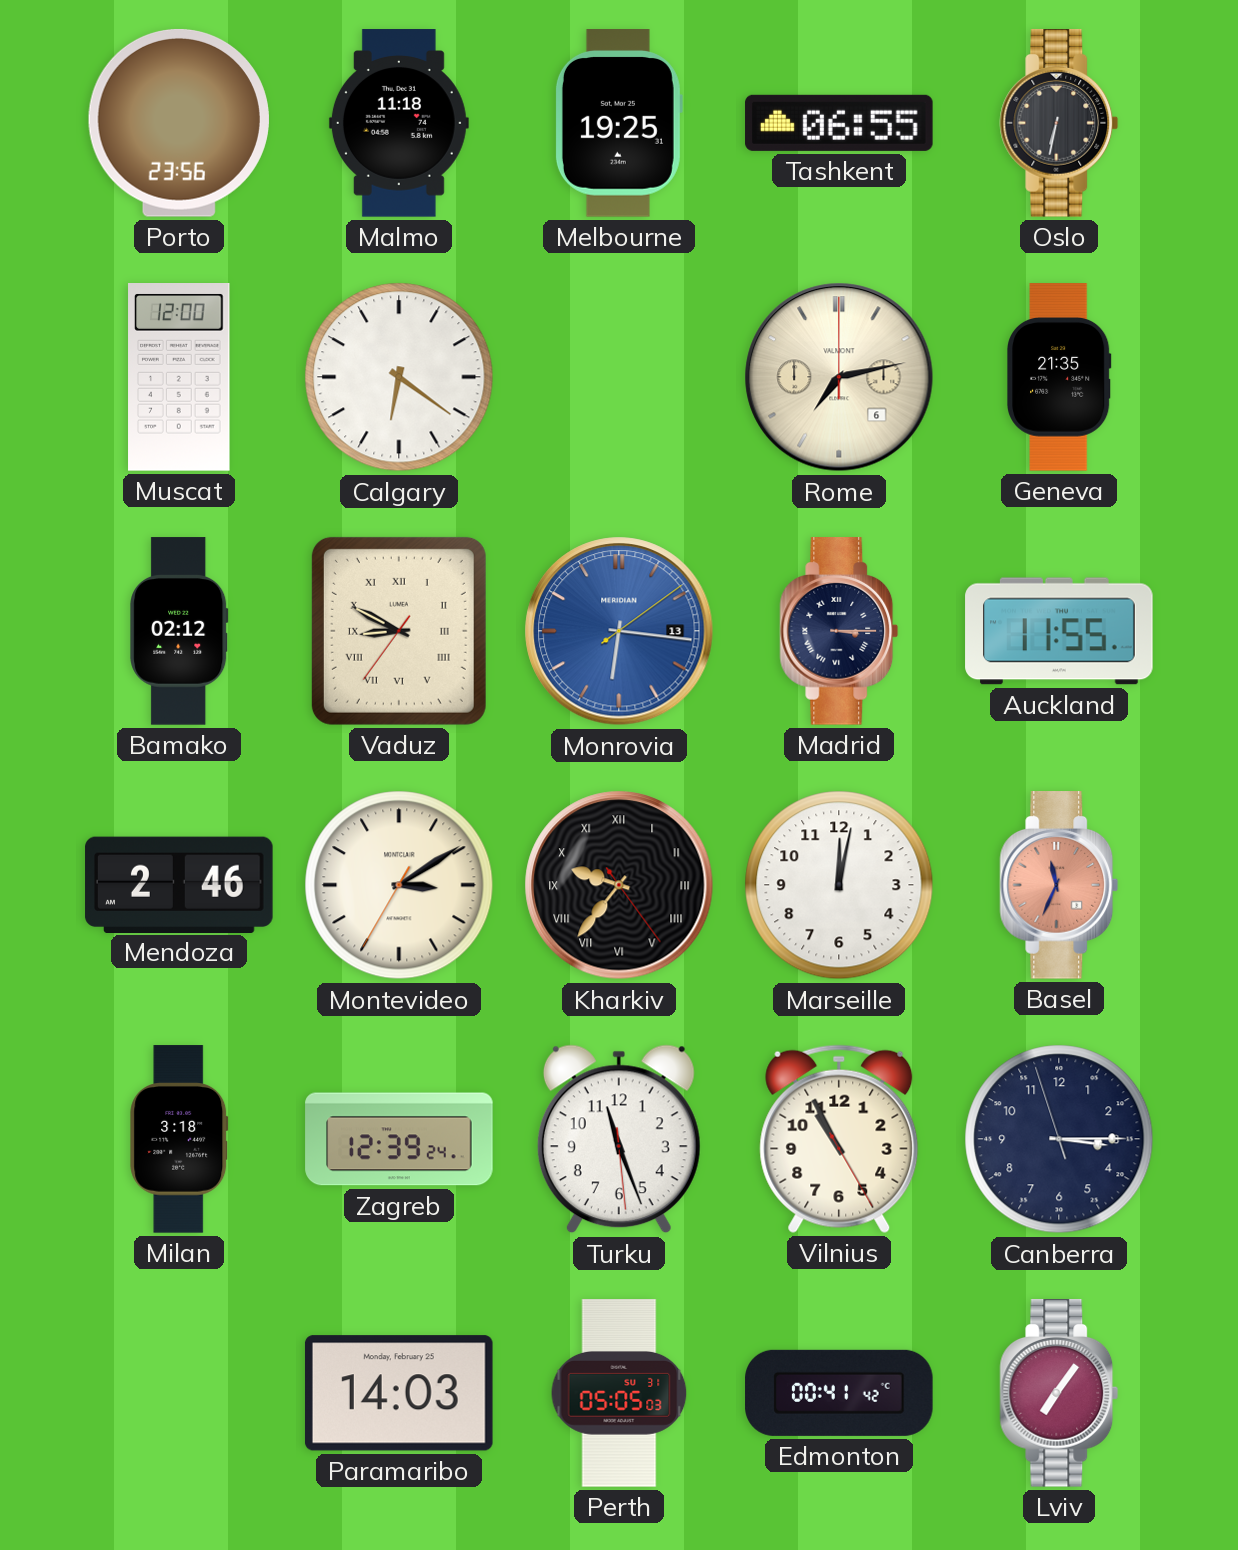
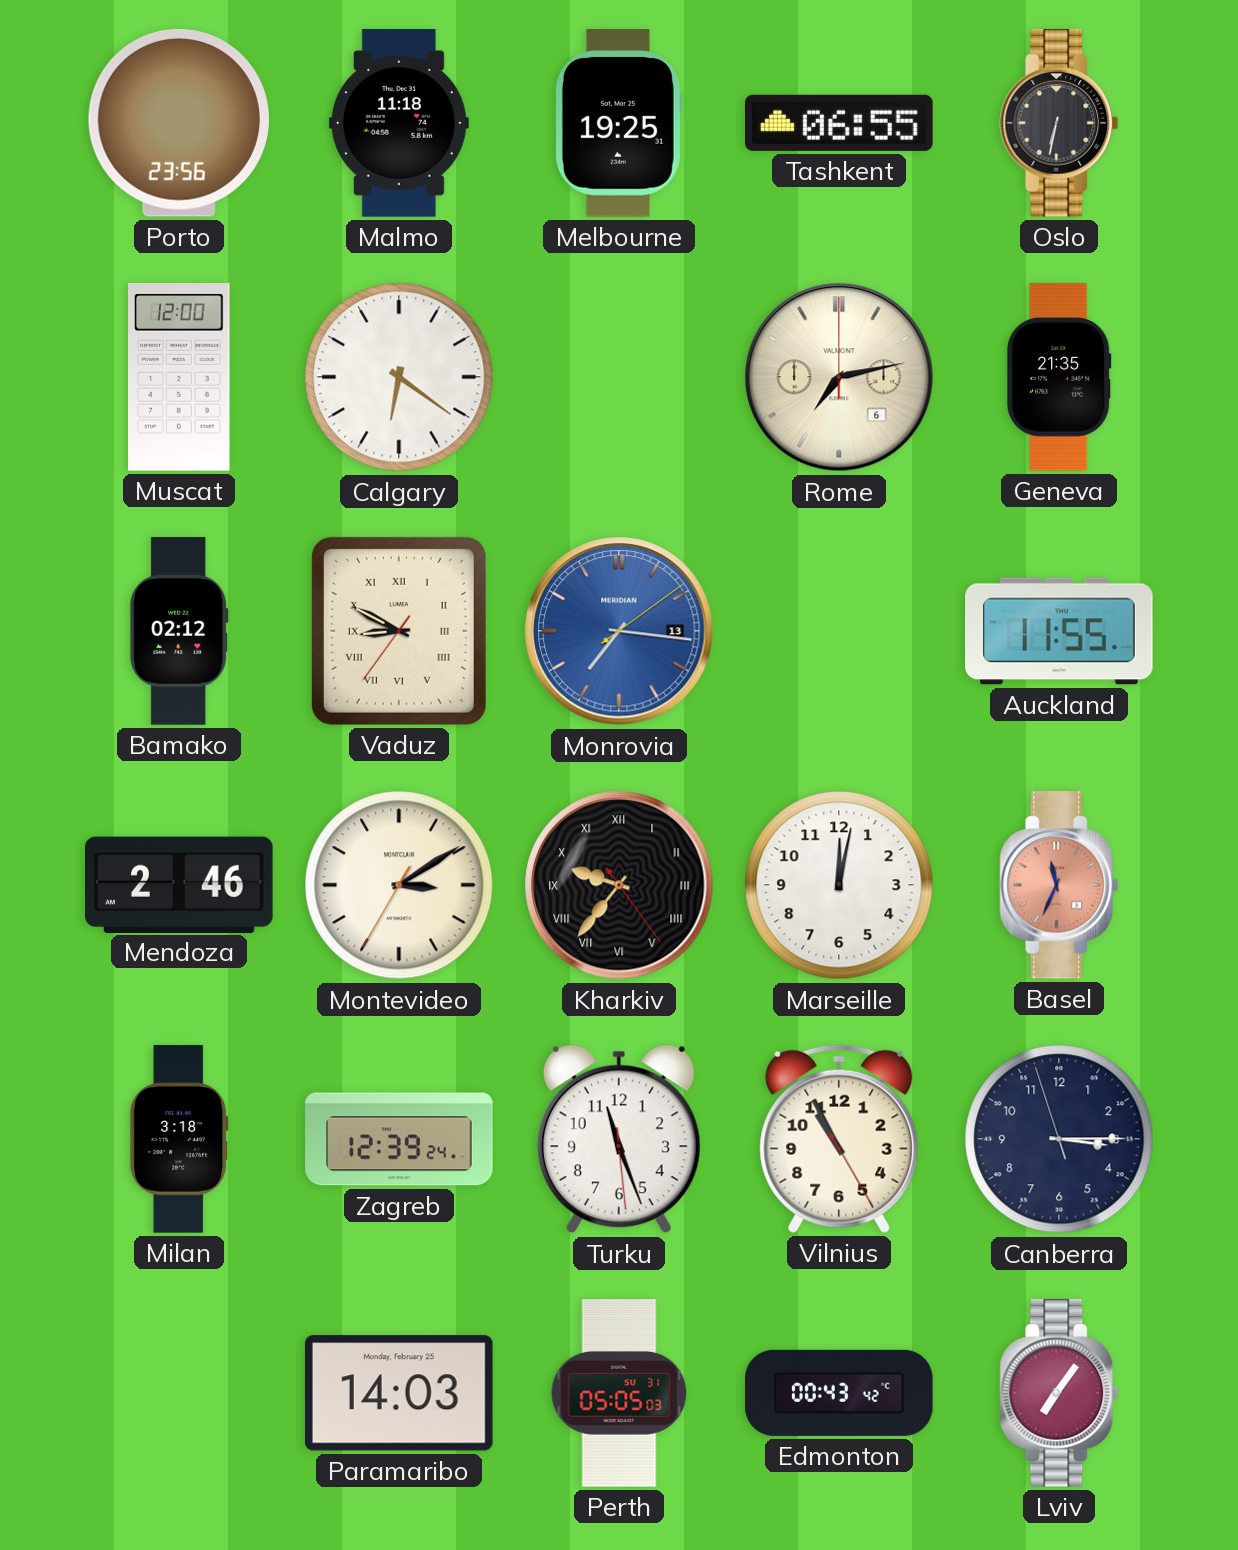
Monrovia: 6:16 -> 7:16
Madrid: 3:15 -> none
Edmonton: 00:41 -> 00:43
